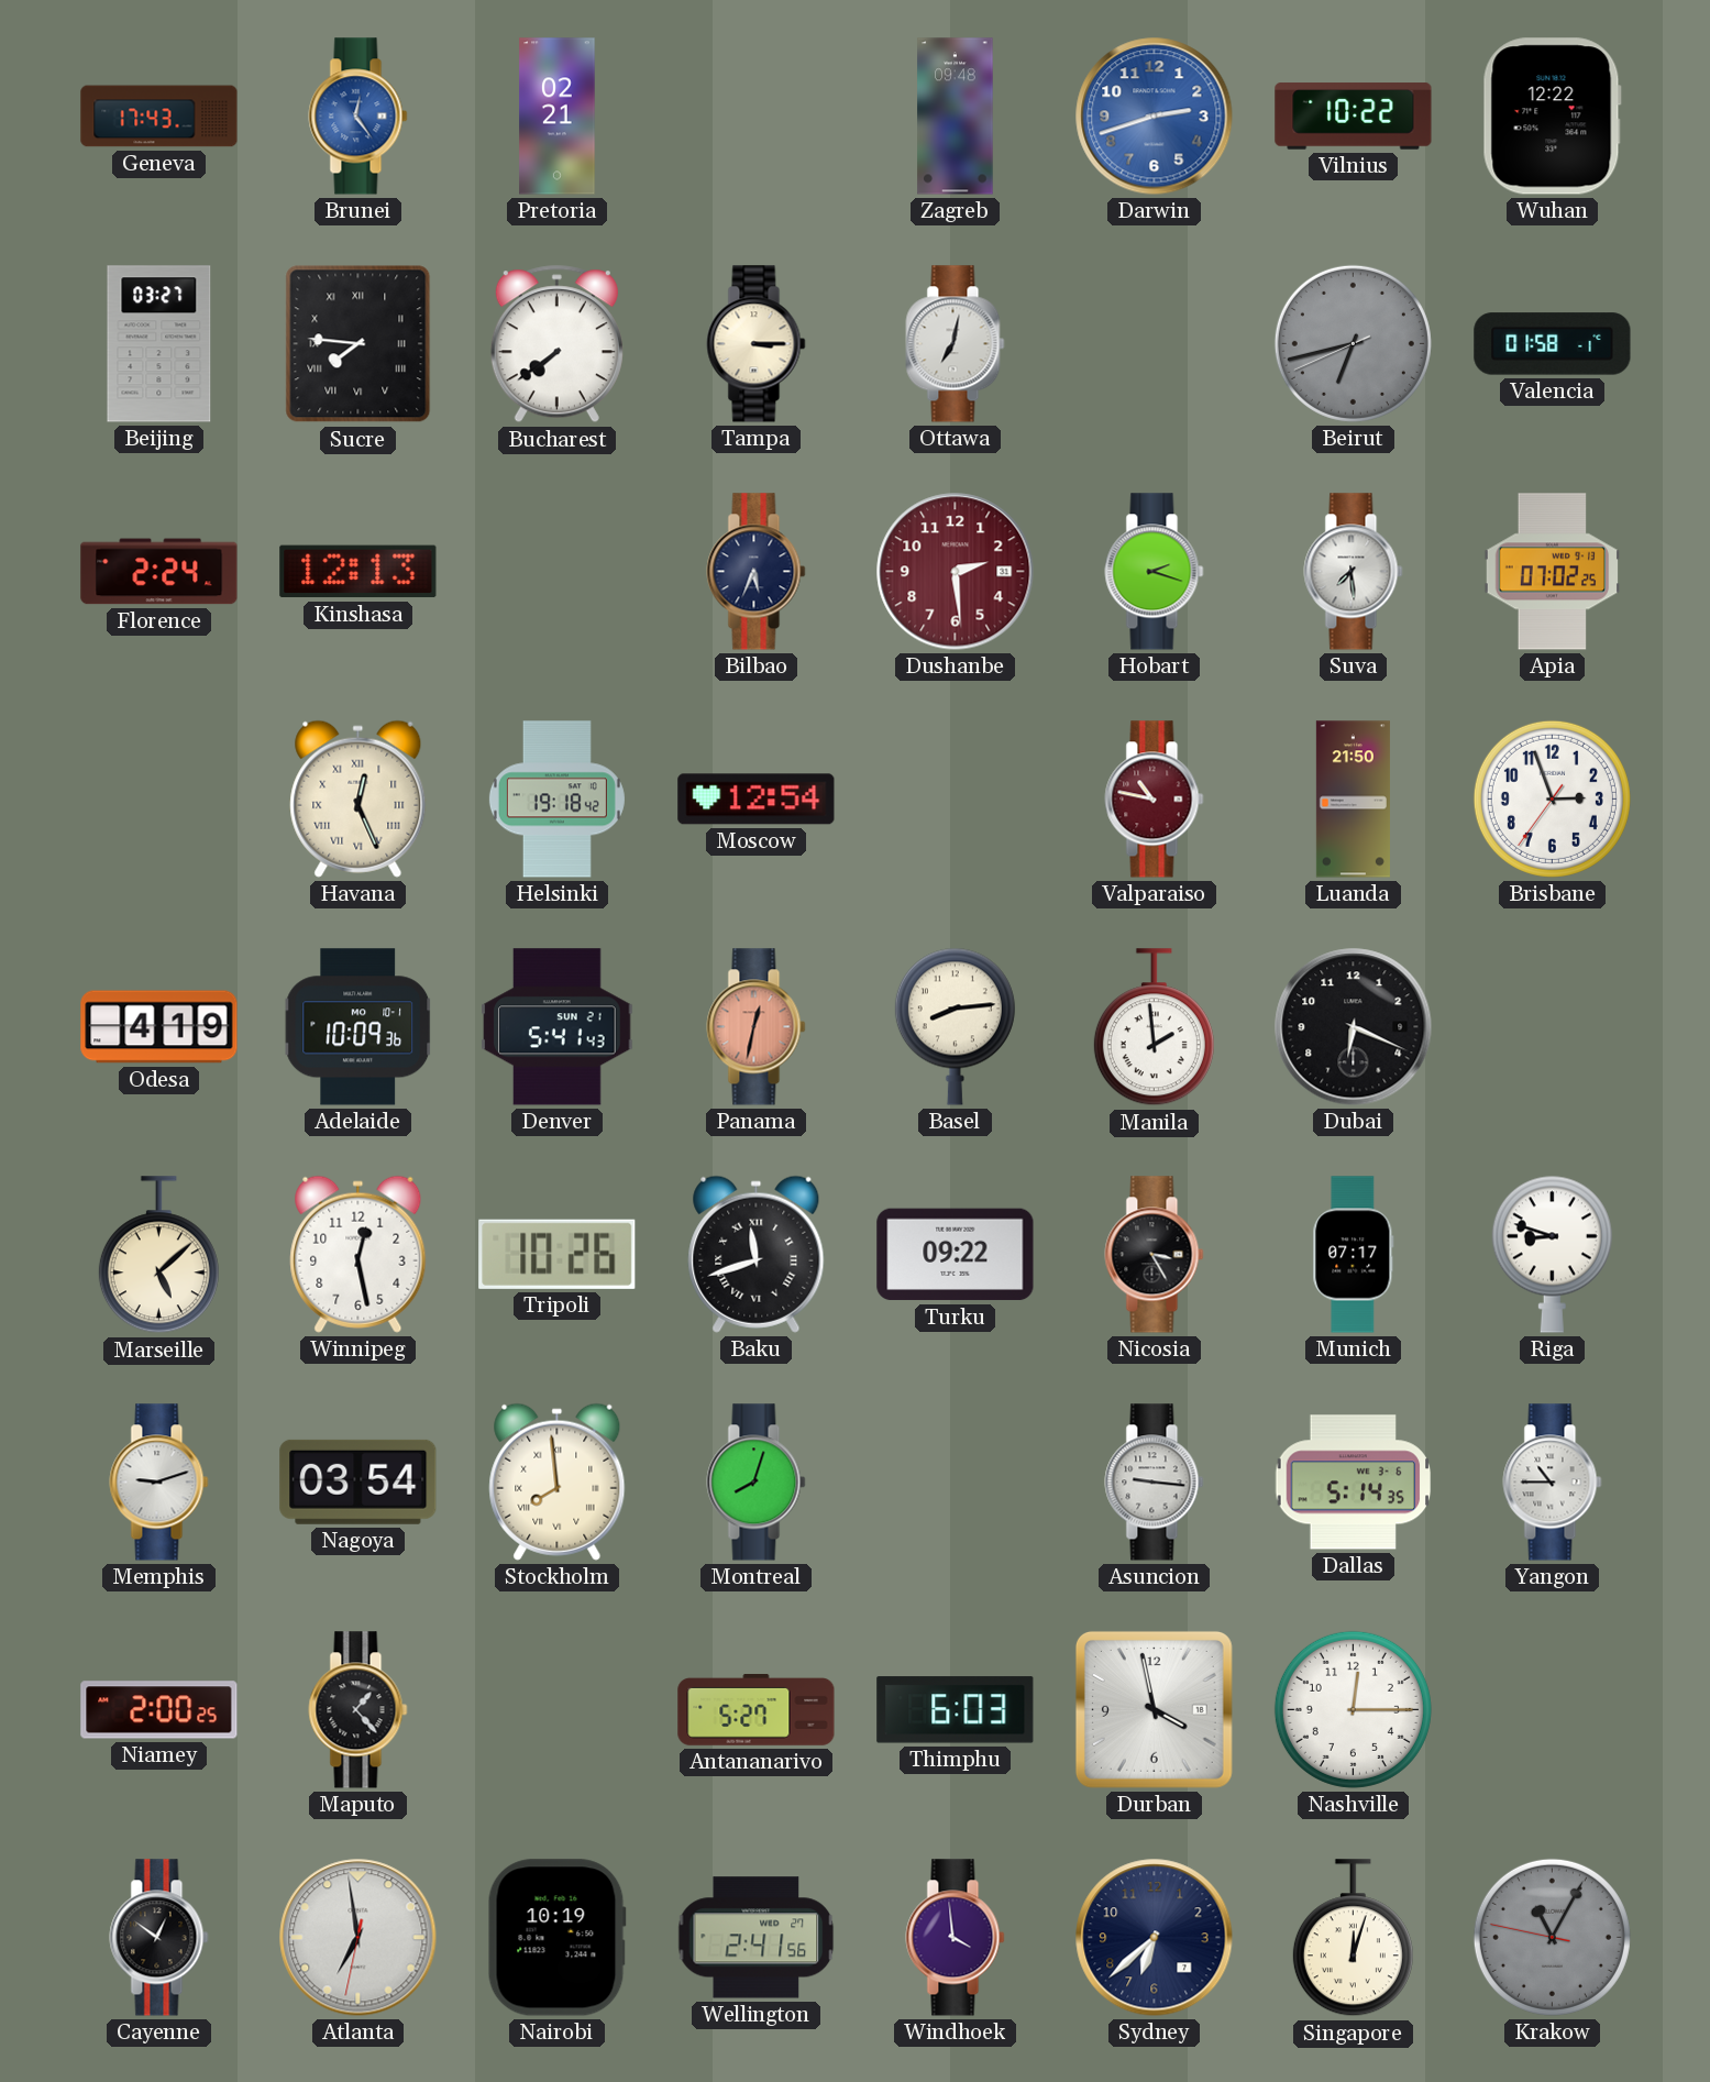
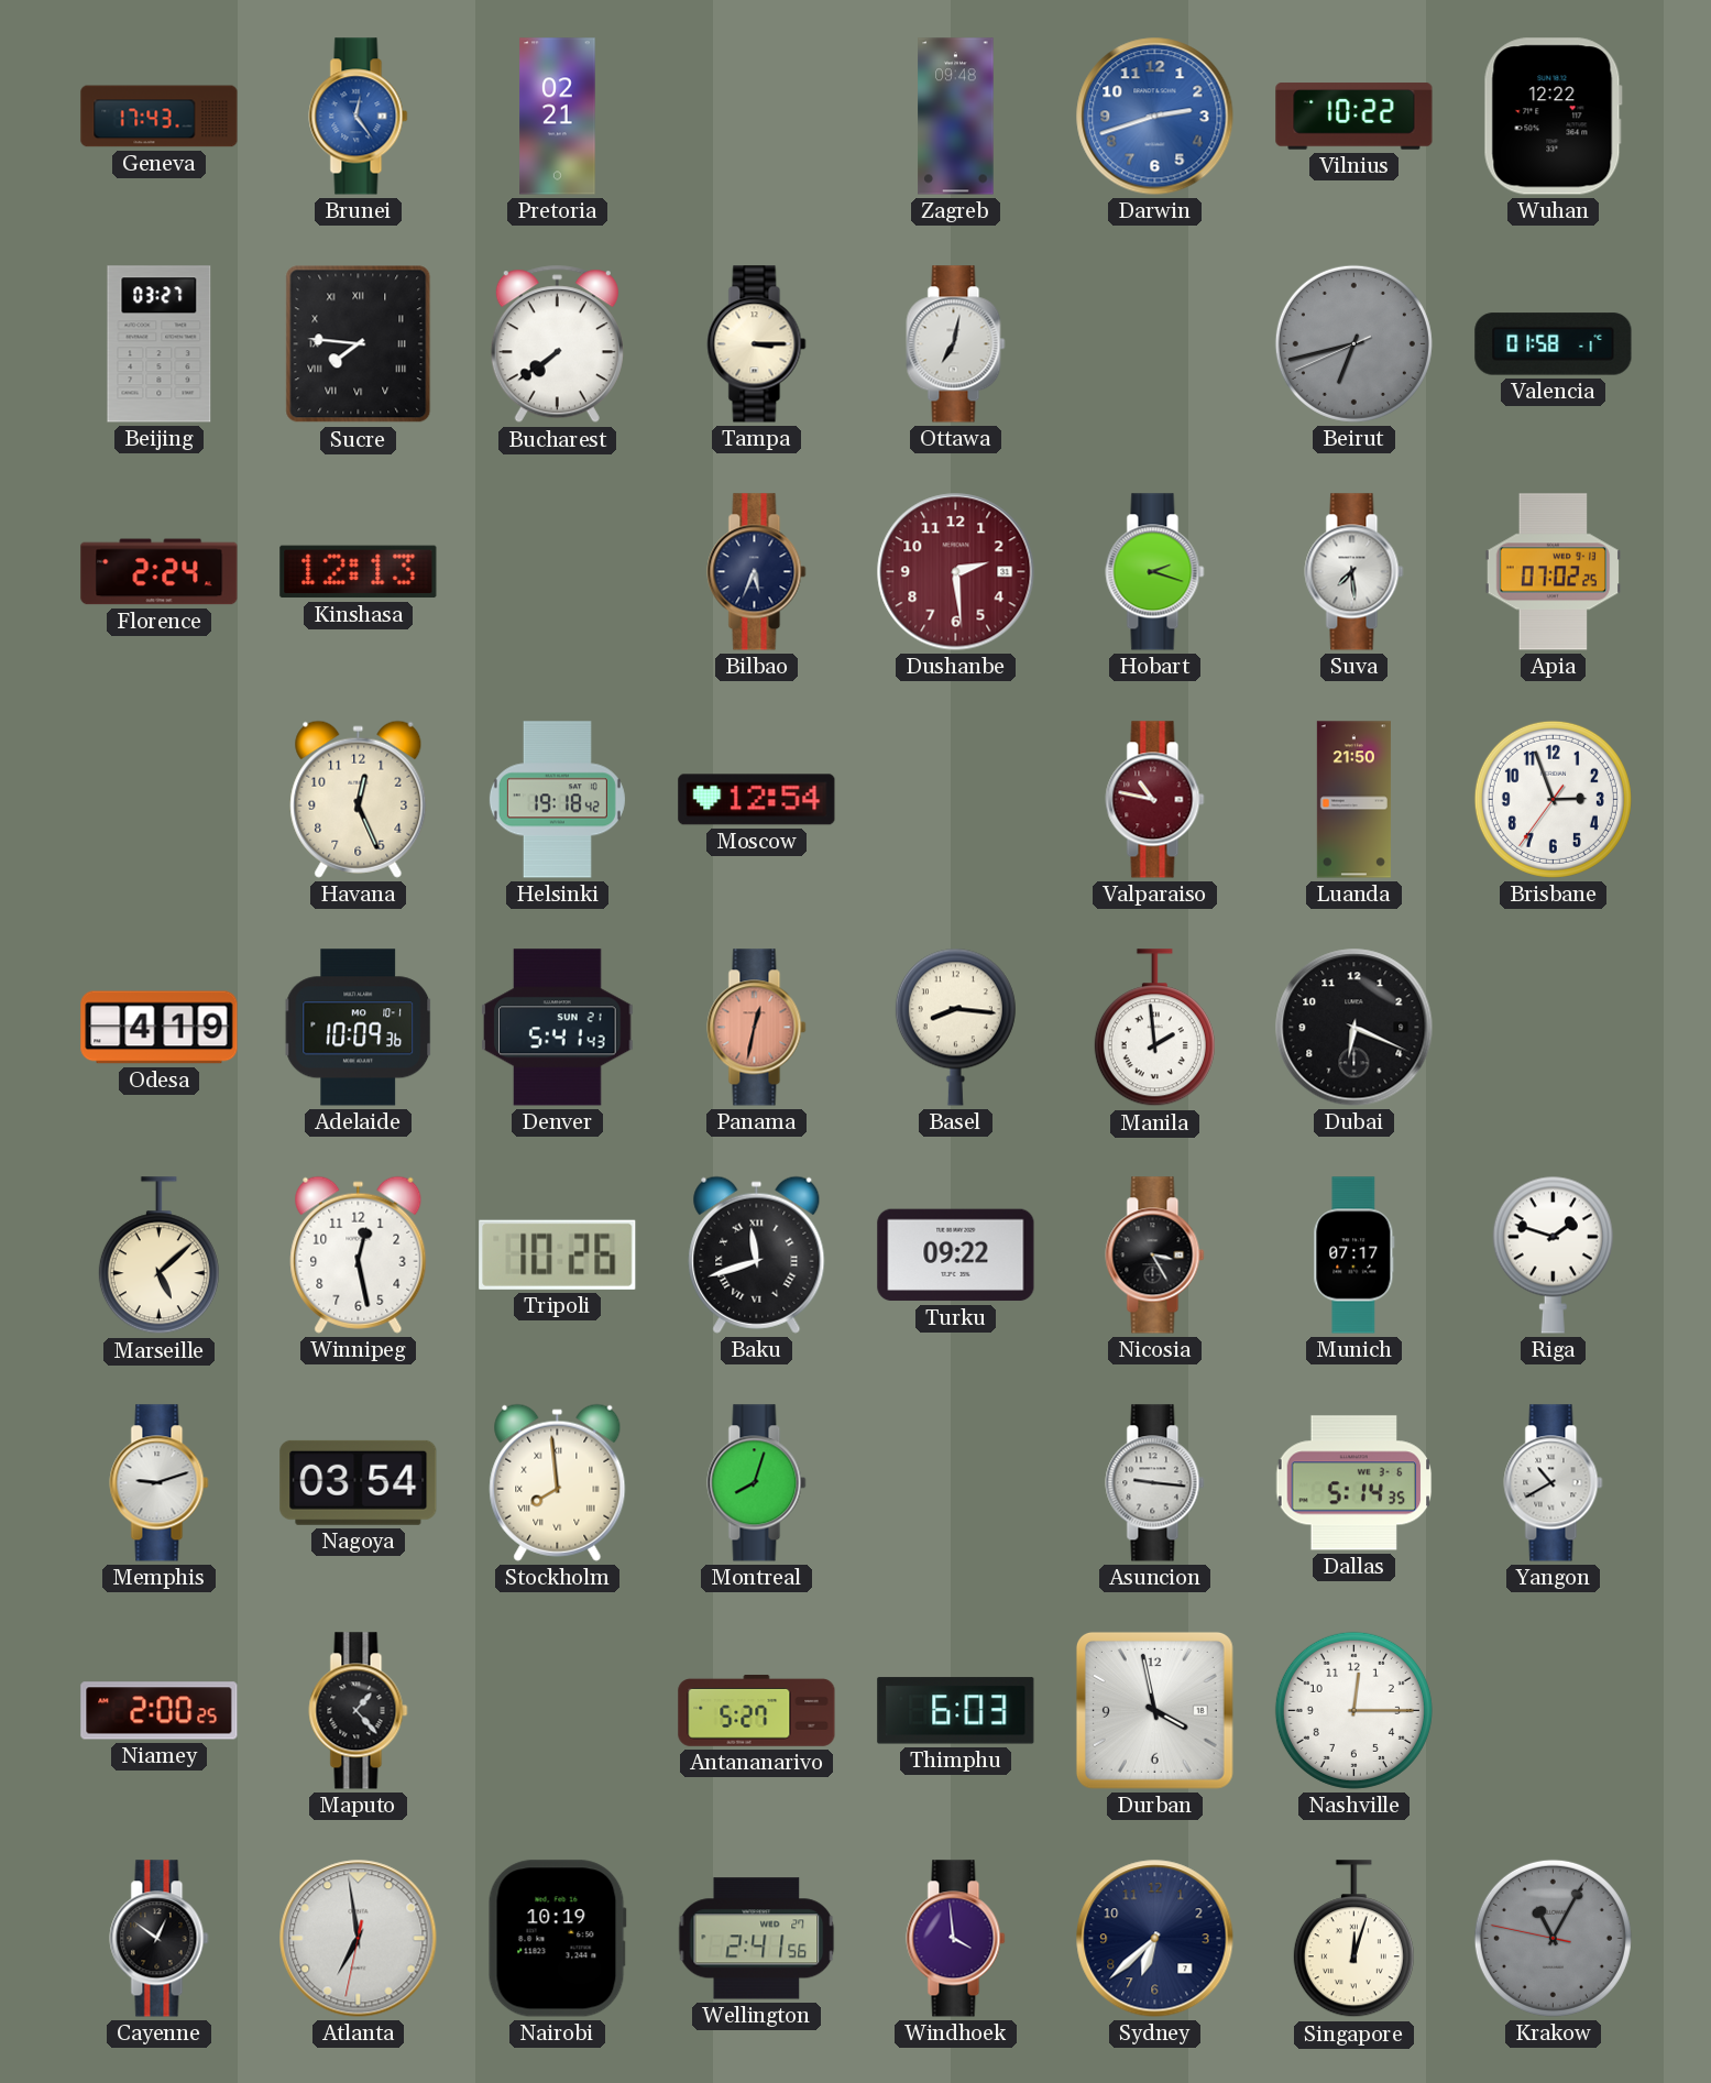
Havana numerals: Roman -> Arabic
Basel: 8:14 -> 8:16
Riga: 8:48 -> 1:48
Yangon: 10:45 -> 10:40
